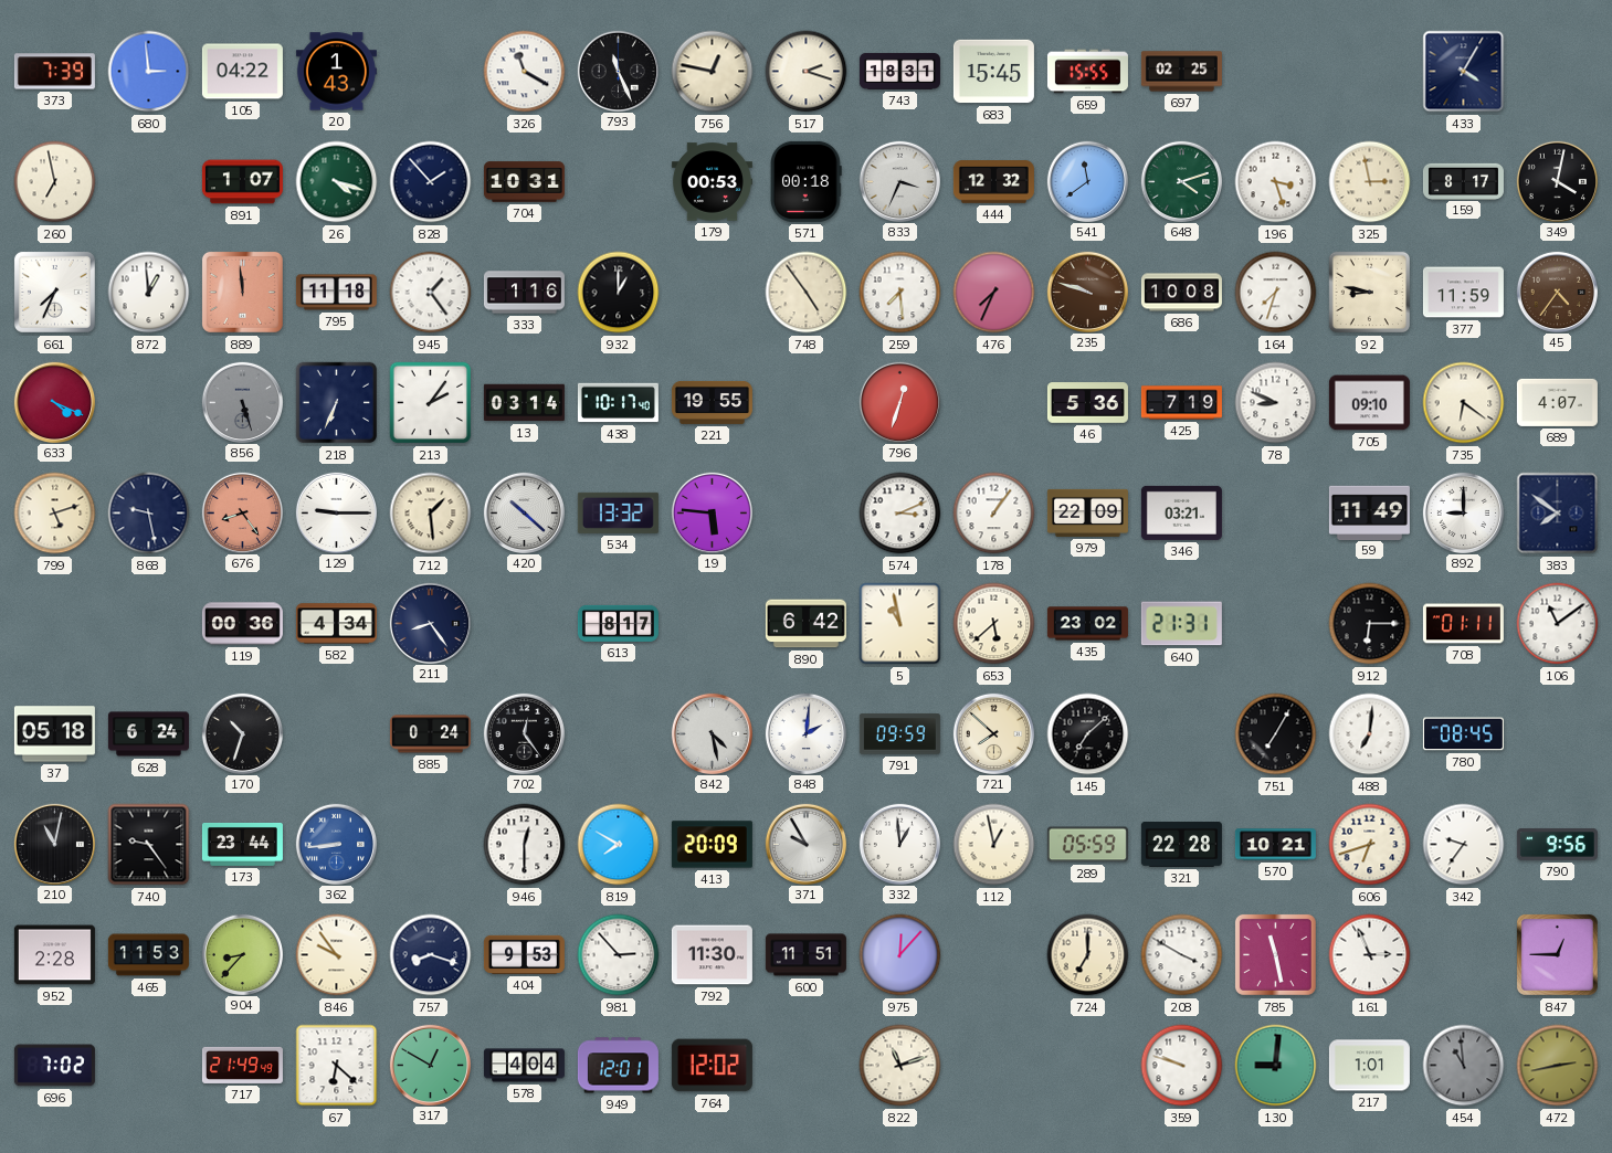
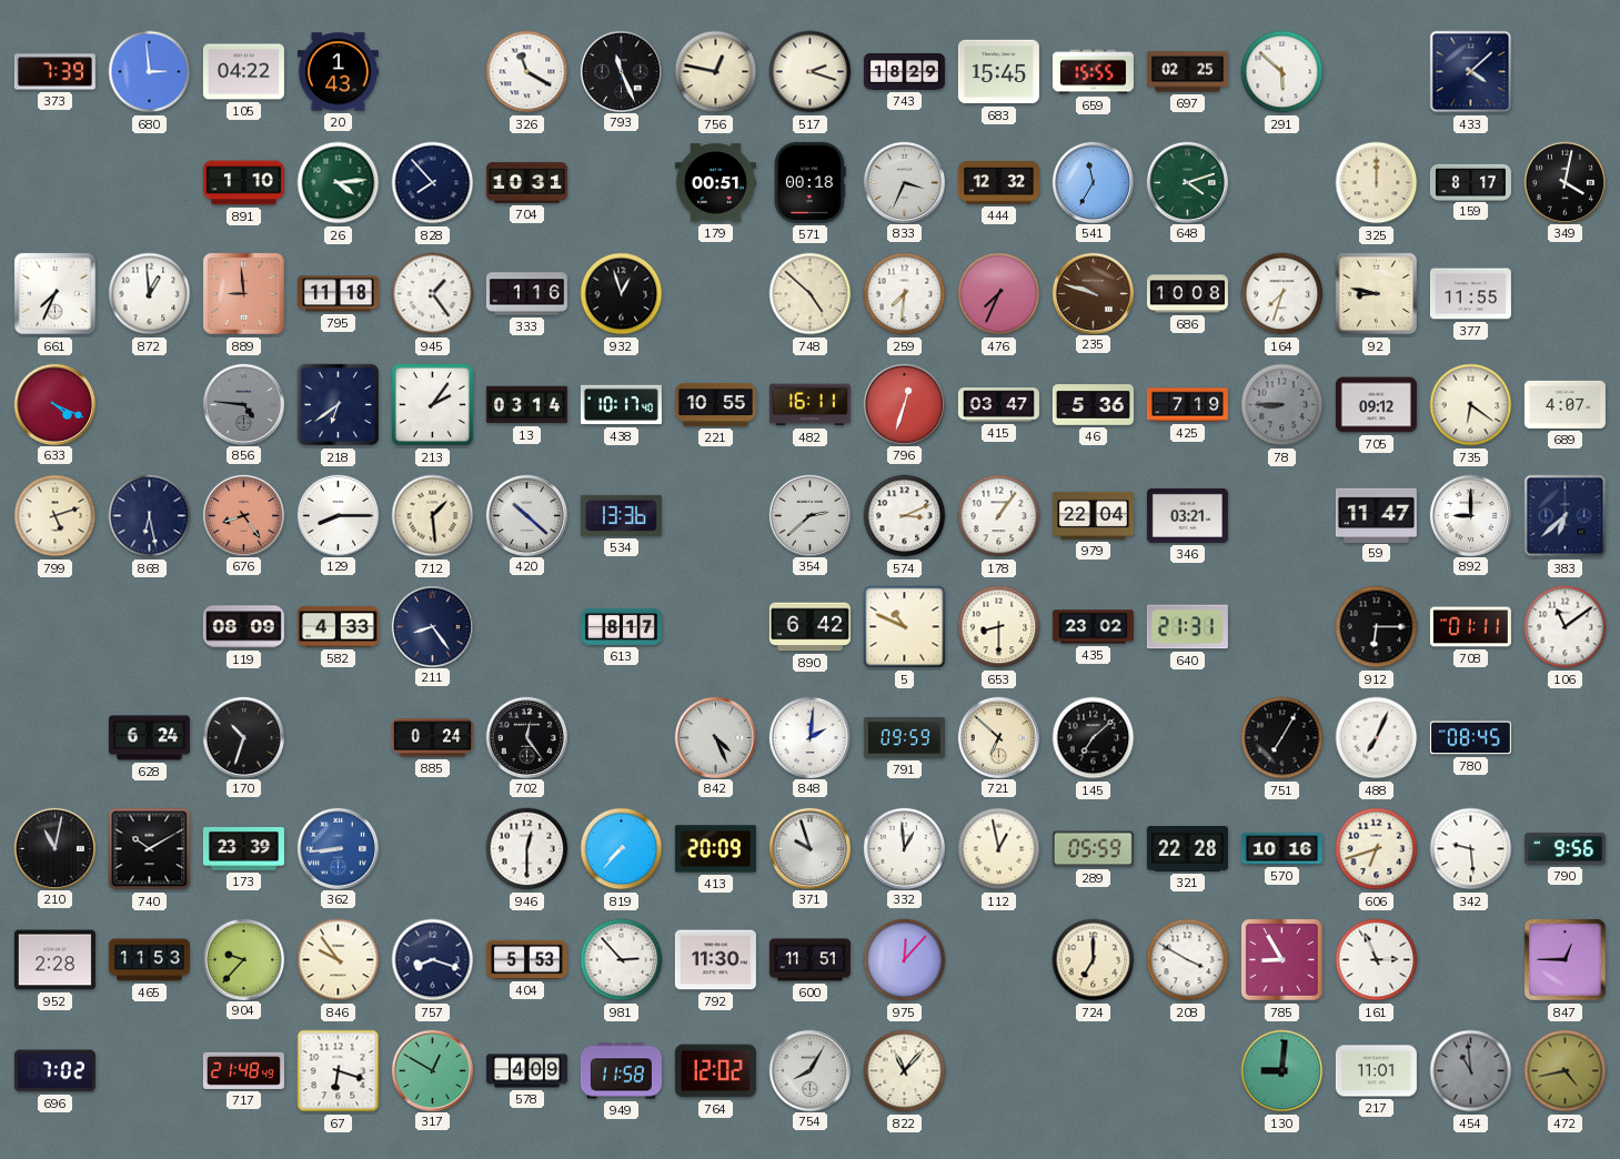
743: 18:31 -> 18:29
291: none -> 5:52
433: 4:05 -> 4:08
260: 6:58 -> none
891: 1:07 -> 1:10
26: 4:18 -> 4:14
828: 1:53 -> 7:53
179: 00:53 -> 00:51
541: 11:39 -> 11:35
196: 3:27 -> none
325: 2:58 -> 12:00
889: 11:59 -> 8:59
932: 1:00 -> 12:57
748: 4:54 -> 4:52
259: 7:29 -> 7:31
377: 11:59 -> 11:55
45: 4:36 -> none
856: 5:27 -> 4:46
218: 6:34 -> 6:39
221: 19:55 -> 10:55
482: none -> 16:11
415: none -> 03:47
78: 8:49 -> 8:45
78 dial: white -> grey
705: 09:10 -> 09:12
868: 9:28 -> 6:28
129: 9:15 -> 8:15
534: 13:32 -> 13:36
19: 5:46 -> none
354: none -> 2:38
979: 22:09 -> 22:04
59: 11:49 -> 11:47
383: 7:51 -> 6:38
119: 00:36 -> 08:09
582: 4:34 -> 4:33
5: 10:58 -> 10:49
653: 5:38 -> 8:30
37: 05:18 -> none
842: 4:28 -> 4:26
721: 7:52 -> 6:52
488: 7:01 -> 7:04
740: 9:24 -> 10:10
173: 23:44 -> 23:39
819: 7:50 -> 7:37
371: 9:55 -> 9:57
570: 10:21 -> 10:16
342: 9:36 -> 9:29
904: 8:37 -> 9:37
404: 9:53 -> 5:53
785: 11:28 -> 8:55
717: 21:49 -> 21:48
67: 6:22 -> 6:18
578: 4:04 -> 4:09
949: 12:01 -> 11:58
754: none -> 8:05
822: 11:12 -> 11:07
359: 9:48 -> none
217: 1:01 -> 11:01
472: 2:43 -> 4:43
